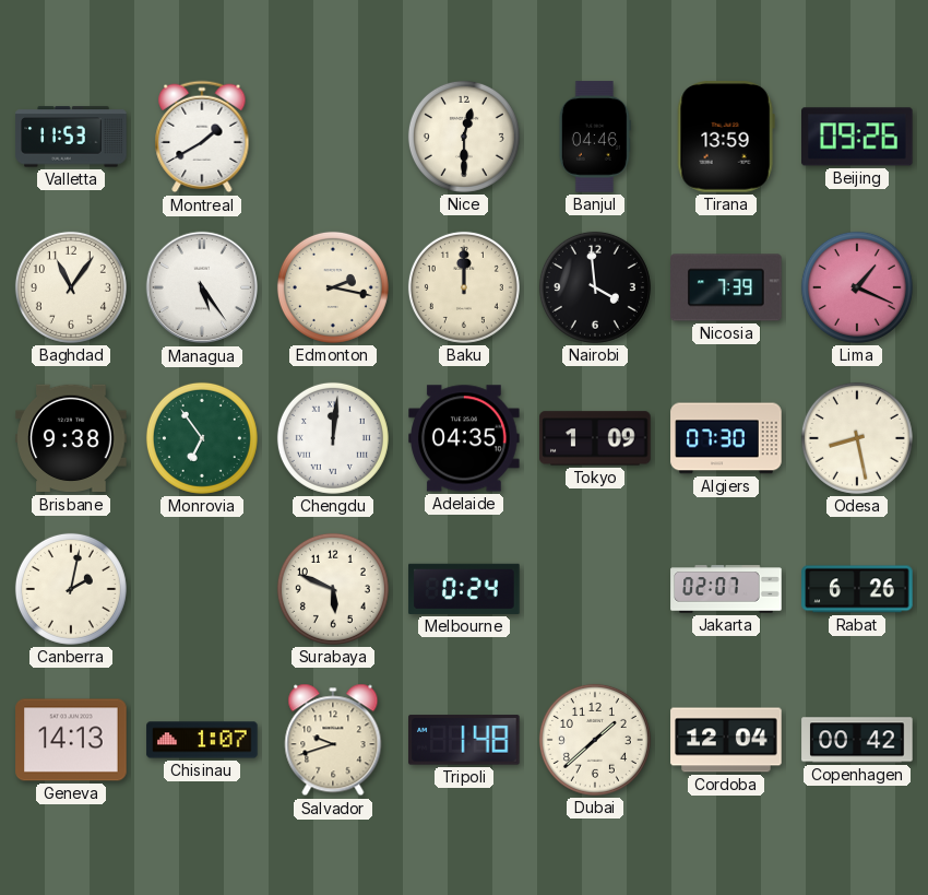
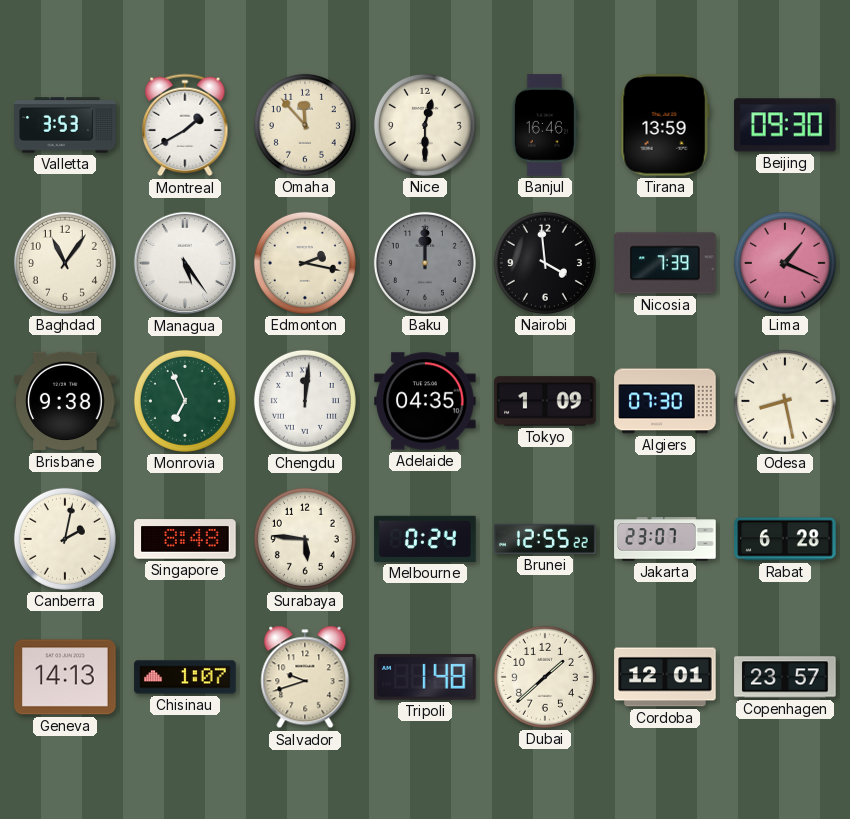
Valletta: 11:53 -> 3:53
Omaha: none -> 11:53
Banjul: 04:46 -> 16:46
Beijing: 09:26 -> 09:30
Baku dial: cream -> grey
Monrovia: 6:54 -> 6:56
Singapore: none -> 8:48
Surabaya: 5:49 -> 5:46
Brunei: none -> 12:55
Jakarta: 02:07 -> 23:07
Rabat: 6:26 -> 6:28
Cordoba: 12:04 -> 12:01
Copenhagen: 00:42 -> 23:57
